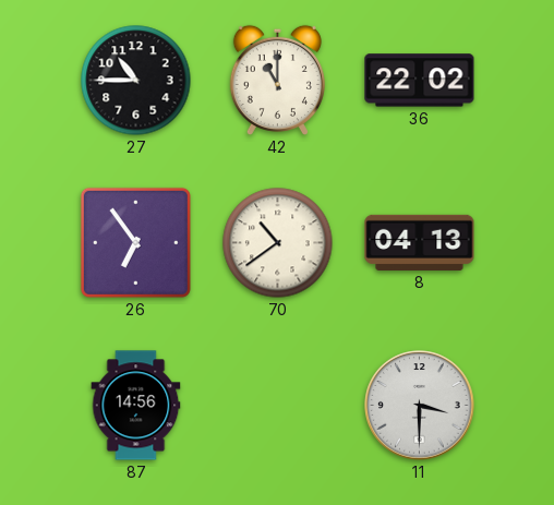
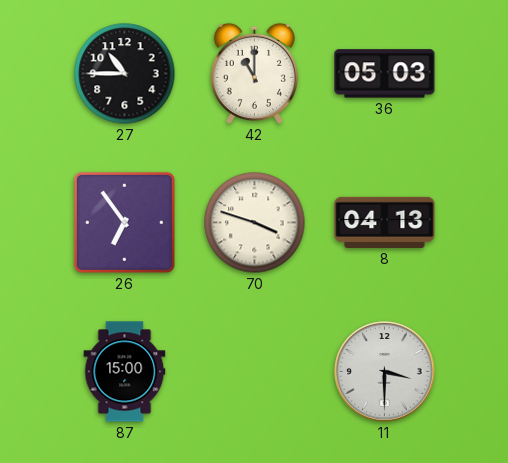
36: 22:02 -> 05:03
70: 10:39 -> 3:48
87: 14:56 -> 15:00
